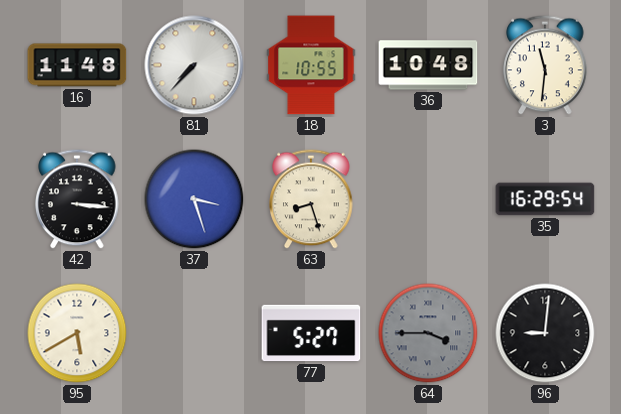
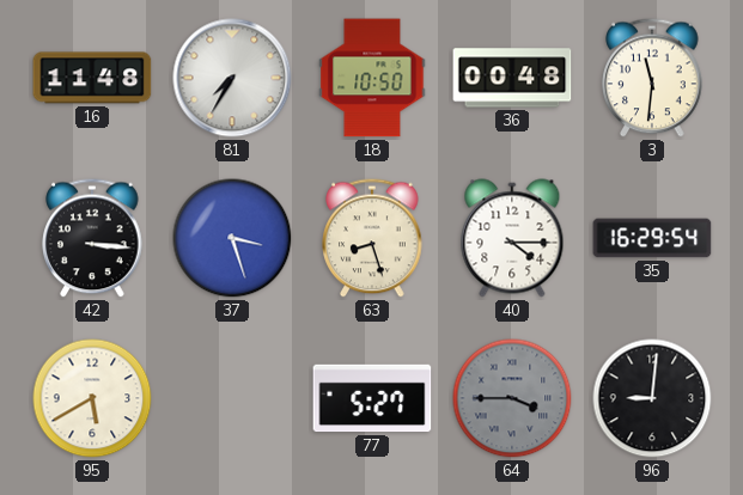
81: 7:37 -> 7:35
18: 10:55 -> 10:50
36: 10:48 -> 00:48
40: none -> 4:15
